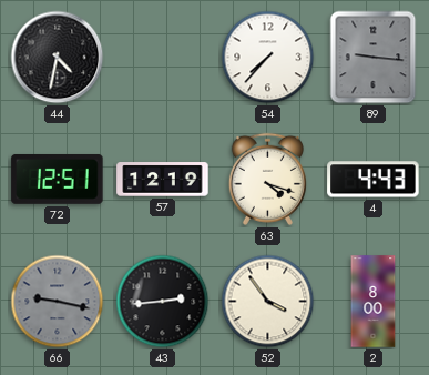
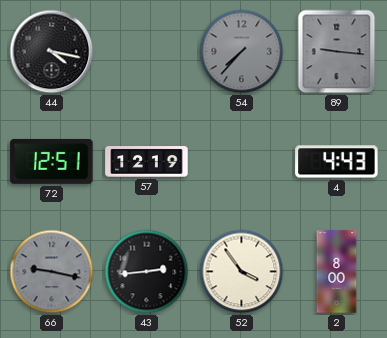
44: 4:32 -> 4:17
54 dial: white -> grey
63: 4:18 -> none
